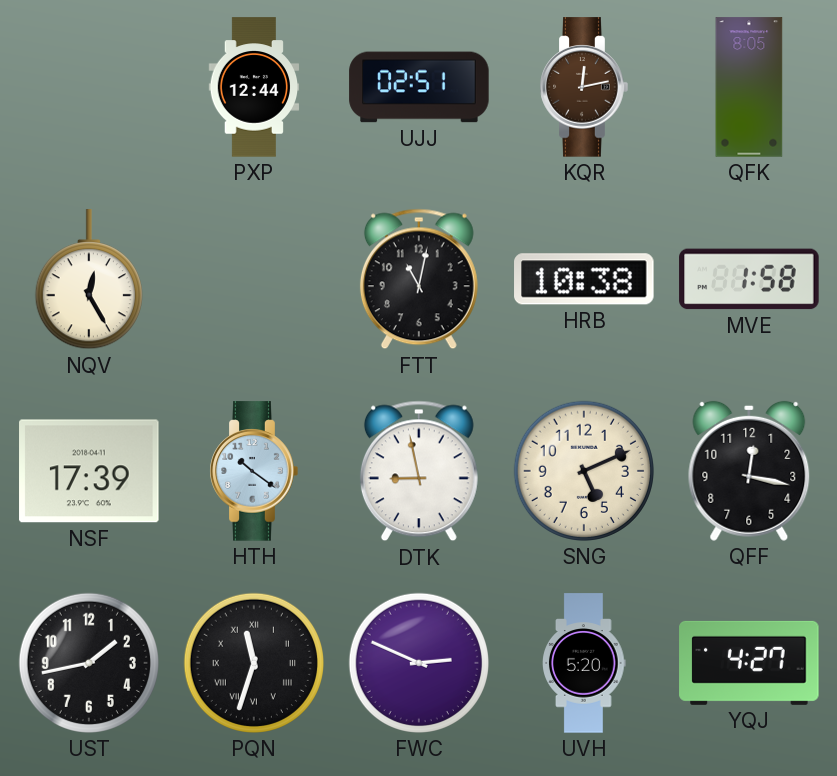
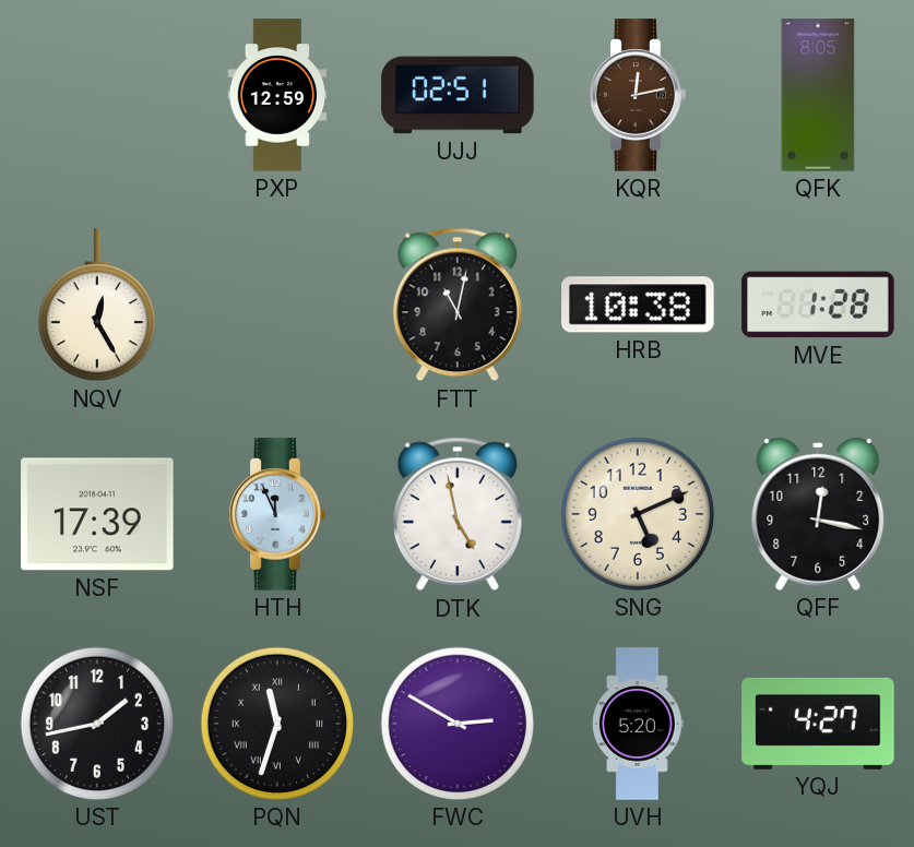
PXP: 12:44 -> 12:59
MVE: 1:58 -> 1:28
HTH: 10:21 -> 11:56
DTK: 8:58 -> 4:58
FWC: 2:49 -> 2:50
